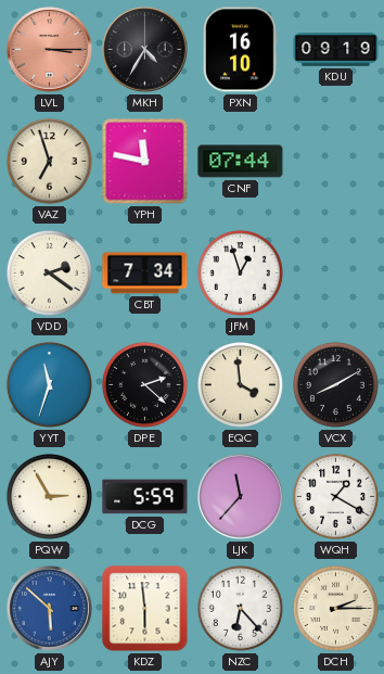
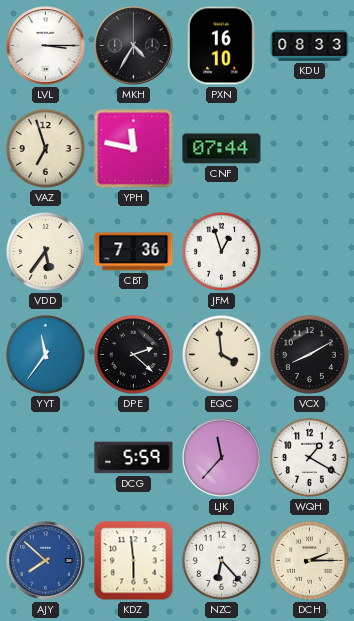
LVL dial: salmon -> white
KDU: 09:19 -> 08:33
VDD: 2:21 -> 5:36
CBT: 7:34 -> 7:36
YYT: 11:33 -> 11:36
PQW: 2:55 -> none
AJY: 5:52 -> 7:52
